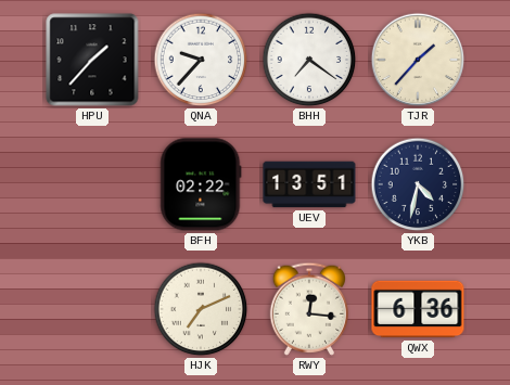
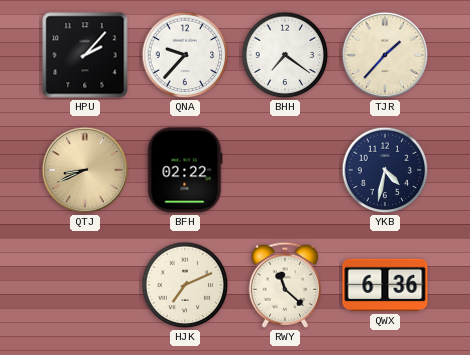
HPU: 1:37 -> 2:07
QTJ: none -> 8:41
UEV: 13:51 -> none
RWY: 12:16 -> 11:22
